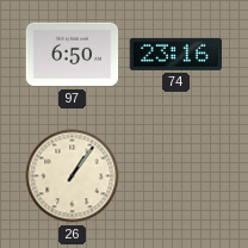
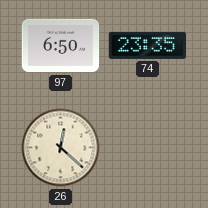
74: 23:16 -> 23:35
26: 1:06 -> 12:22
